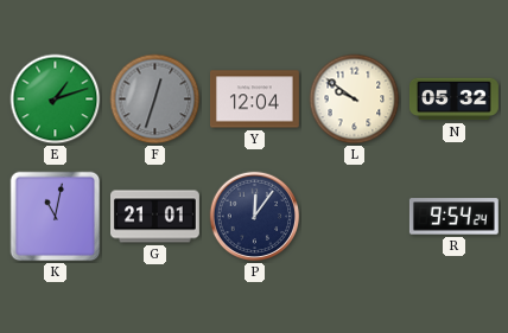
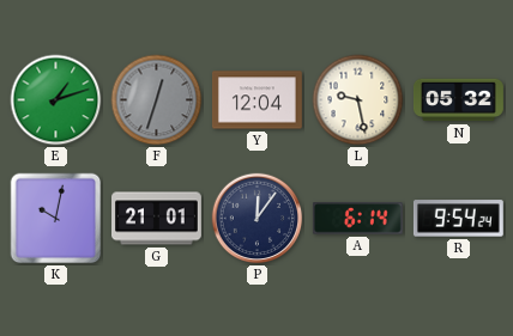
L: 9:51 -> 9:28
K: 11:02 -> 10:02
A: none -> 6:14
